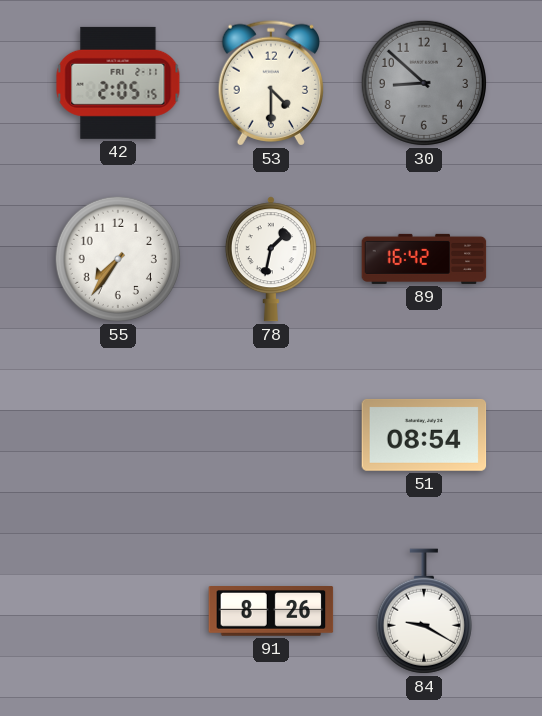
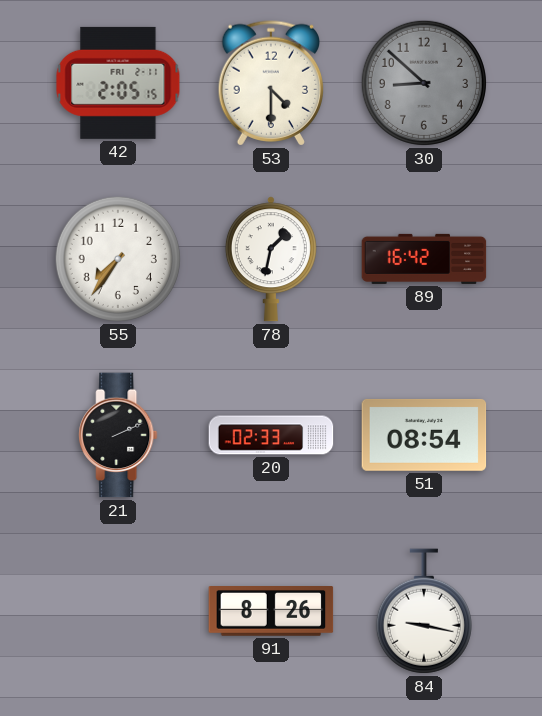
21: none -> 2:11
20: none -> 02:33
84: 9:20 -> 9:17
